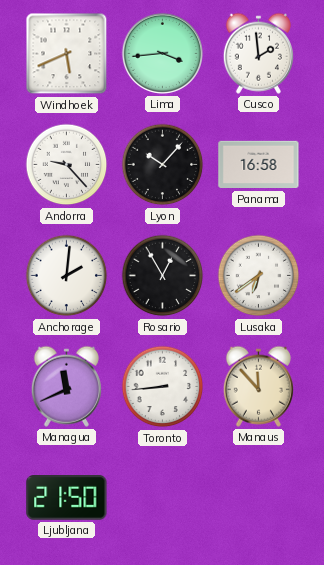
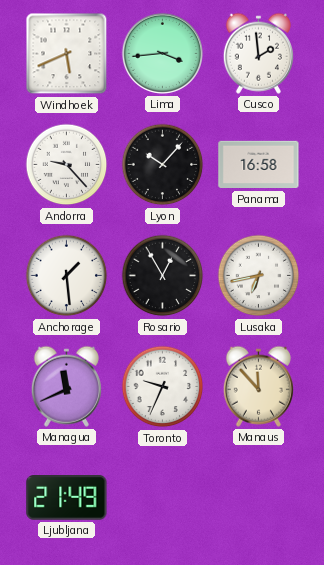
Anchorage: 2:01 -> 1:29
Lusaka: 6:39 -> 6:43
Toronto: 8:44 -> 9:34
Ljubljana: 21:50 -> 21:49
